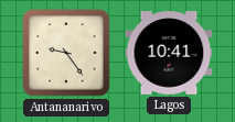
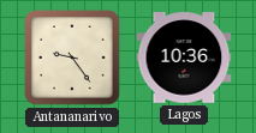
Lagos: 10:41 -> 10:36
